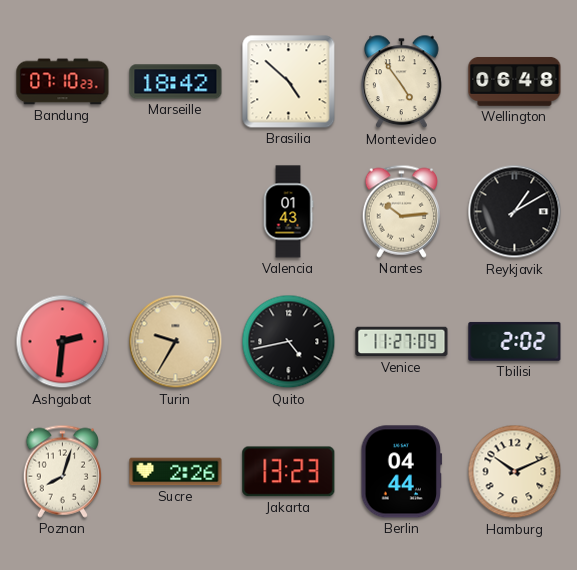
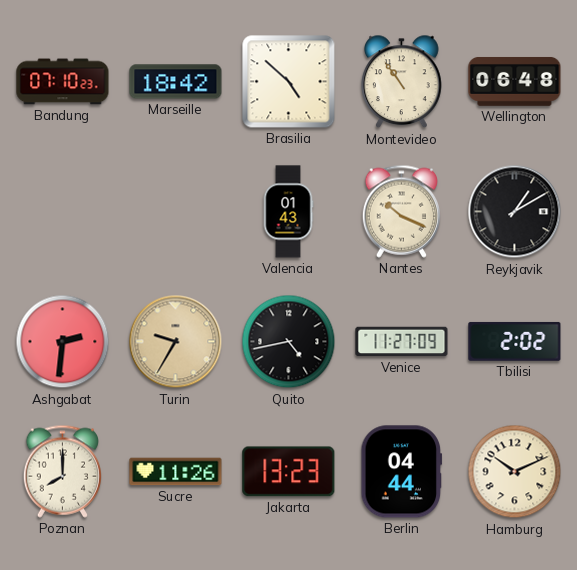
Montevideo: 4:54 -> 10:54
Nantes: 10:14 -> 10:19
Poznan: 8:03 -> 8:00
Sucre: 2:26 -> 11:26
